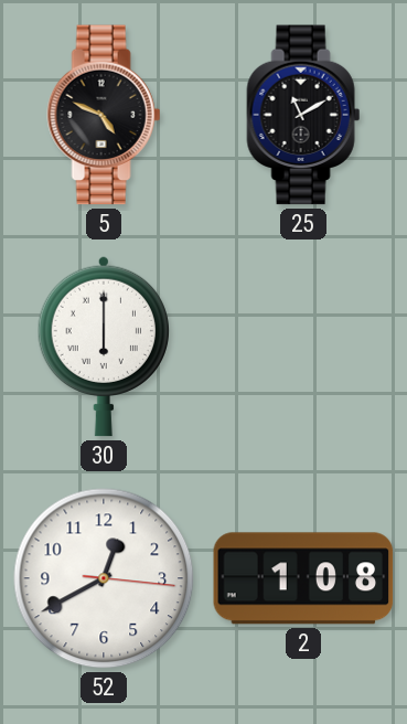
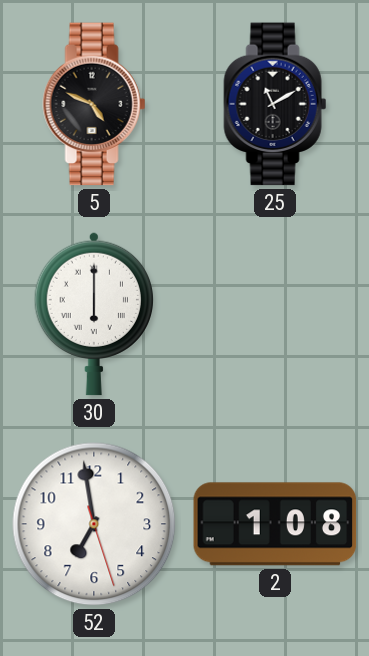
52: 12:40 -> 6:58
